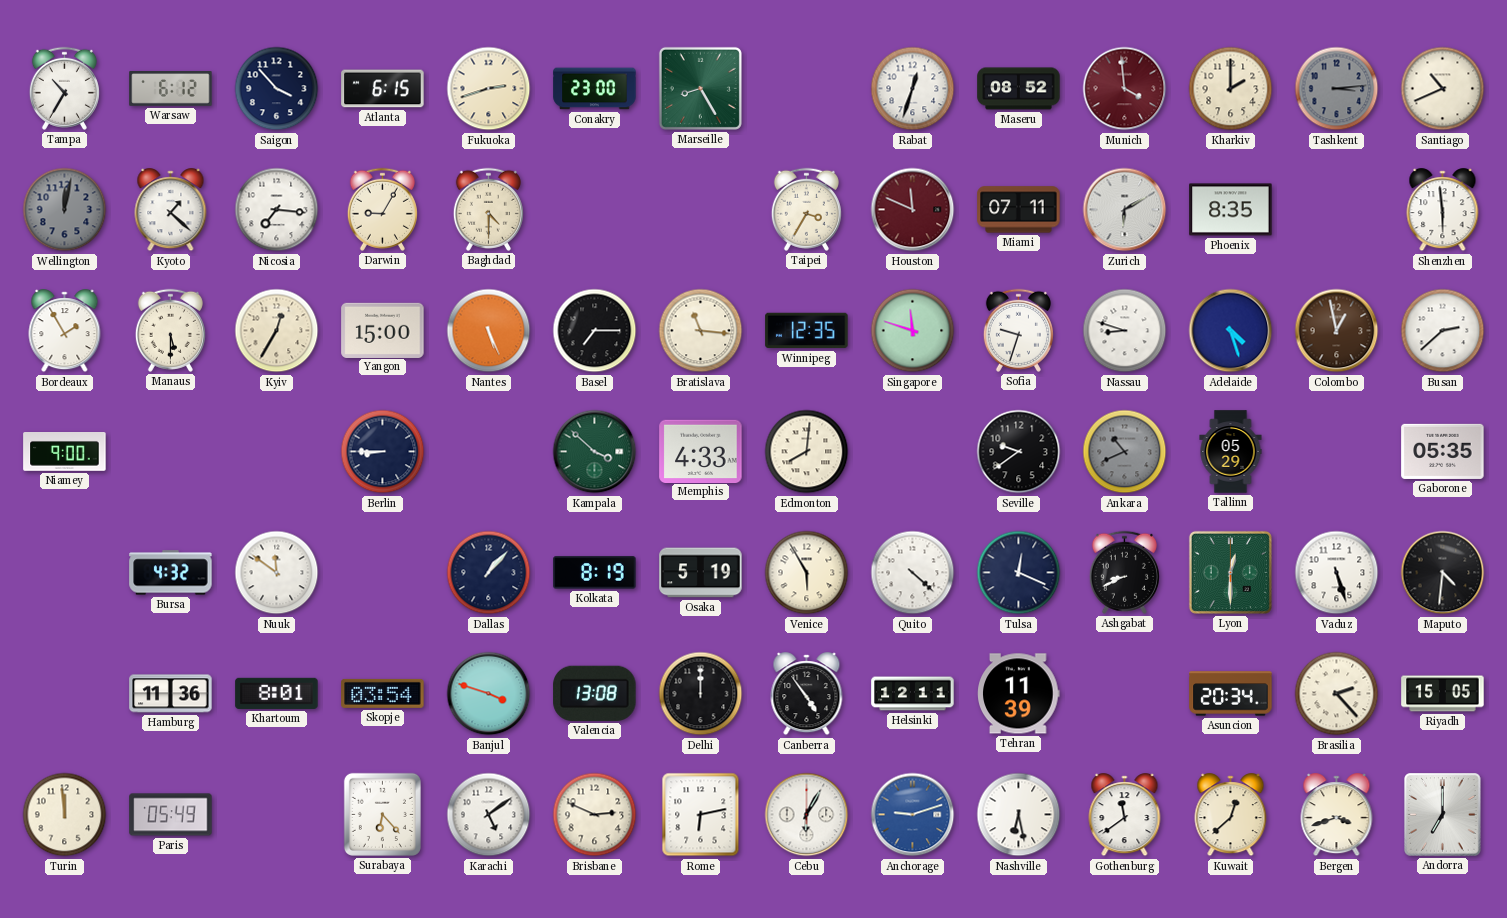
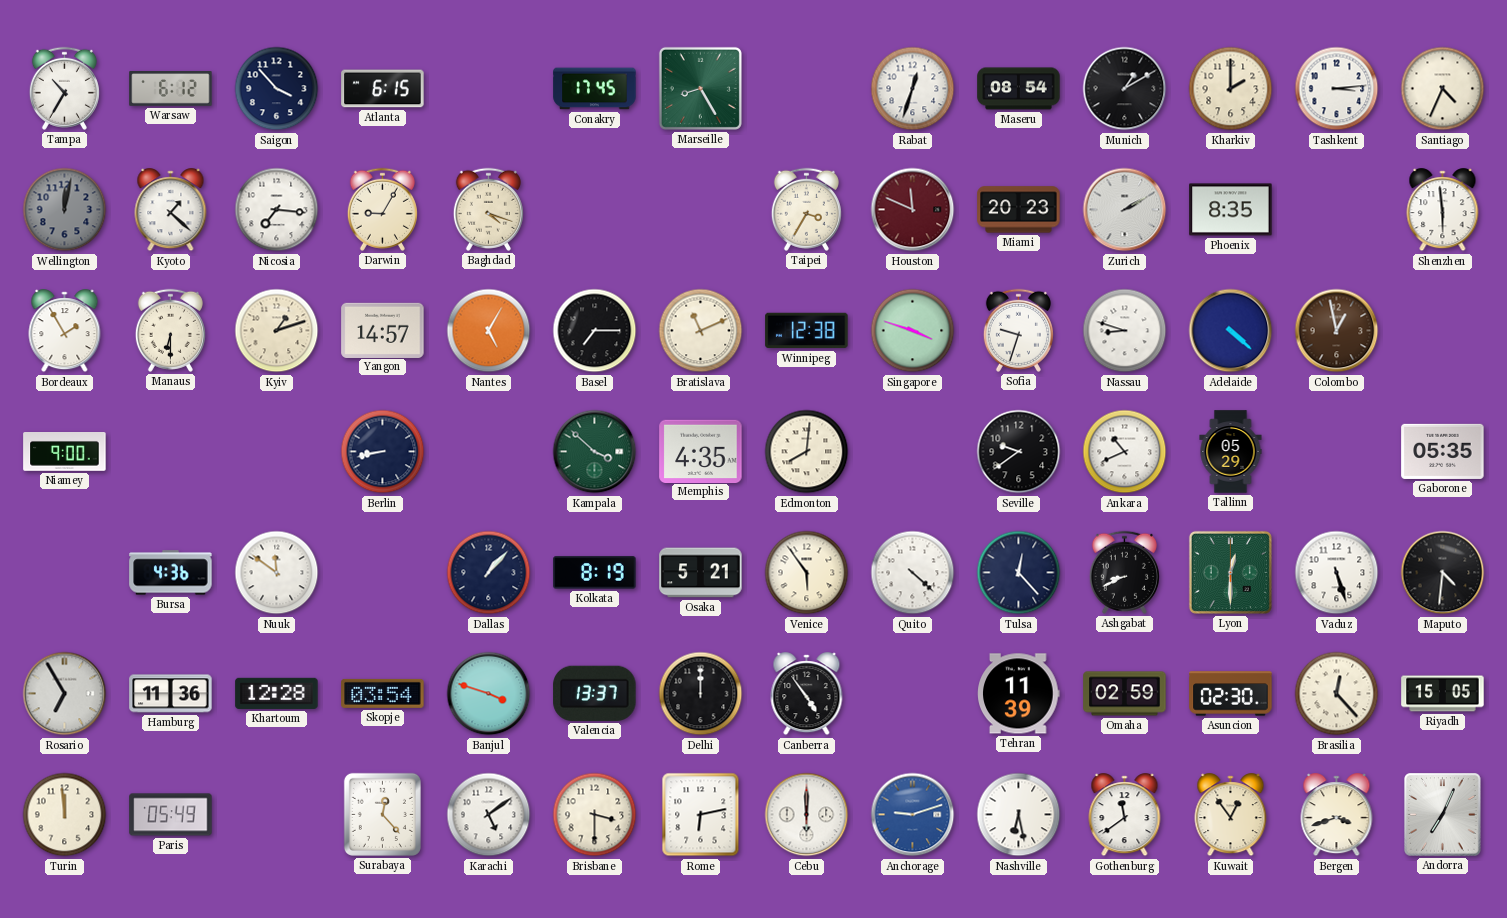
Fukuoka: 2:42 -> none
Conakry: 23:00 -> 17:45
Maseru: 08:52 -> 08:54
Munich: 3:59 -> 1:10
Munich dial: burgundy -> black
Tashkent dial: grey -> white
Santiago: 10:41 -> 4:34
Baghdad: 4:30 -> 4:18
Miami: 07:11 -> 20:23
Zurich: 6:10 -> 2:10
Manaus: 5:30 -> 6:30
Kyiv: 12:35 -> 1:12
Yangon: 15:00 -> 14:57
Nantes: 5:26 -> 5:05
Bratislava: 11:16 -> 11:11
Winnipeg: 12:35 -> 12:38
Singapore: 11:48 -> 3:48
Adelaide: 4:27 -> 4:22
Busan: 2:38 -> none
Berlin: 8:45 -> 8:43
Memphis: 4:33 -> 4:35
Ankara dial: grey -> white
Bursa: 4:32 -> 4:36
Osaka: 5:19 -> 5:21
Venice: 5:55 -> 5:54
Tulsa: 12:19 -> 12:23
Rosario: none -> 6:55
Khartoum: 8:01 -> 12:28
Valencia: 13:08 -> 13:37
Helsinki: 12:11 -> none
Omaha: none -> 02:59
Asuncion: 20:34 -> 02:30
Brasilia: 2:23 -> 12:23
Surabaya: 6:23 -> 12:23
Brisbane: 2:49 -> 3:30
Cebu: 6:05 -> 6:00
Kuwait: 12:38 -> 12:54
Andorra: 7:00 -> 7:04
